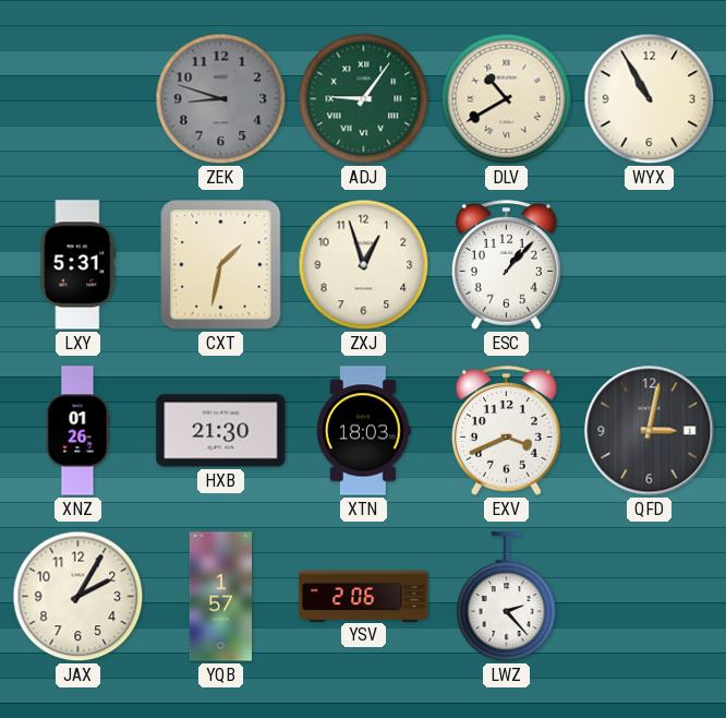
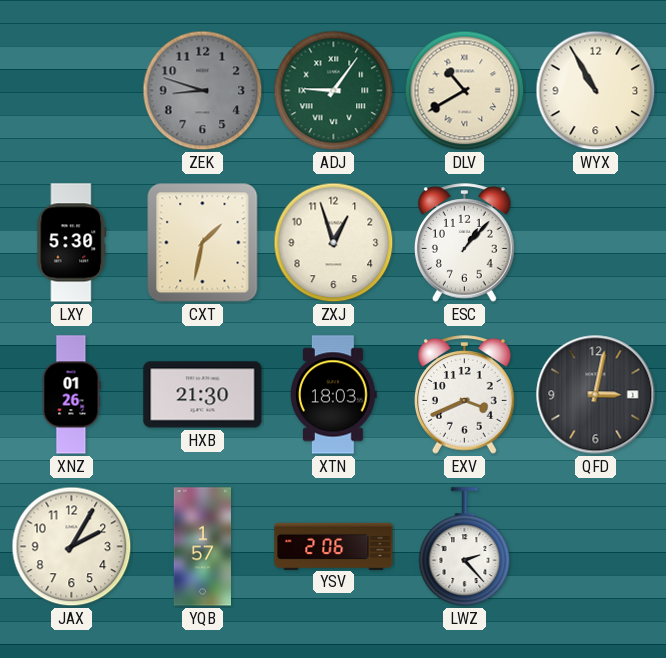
LXY: 5:31 -> 5:30
